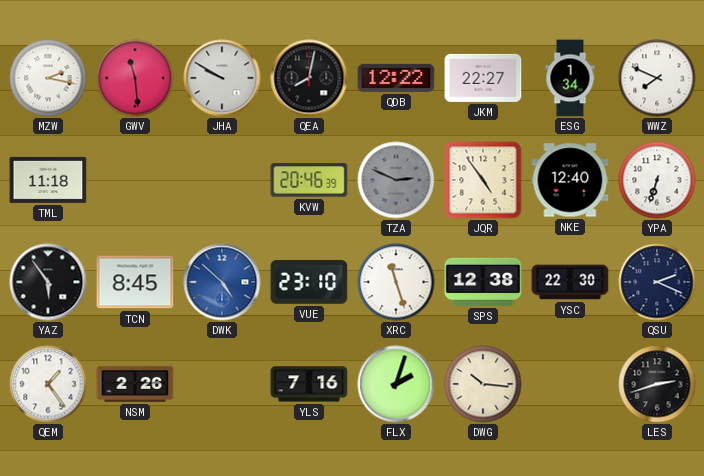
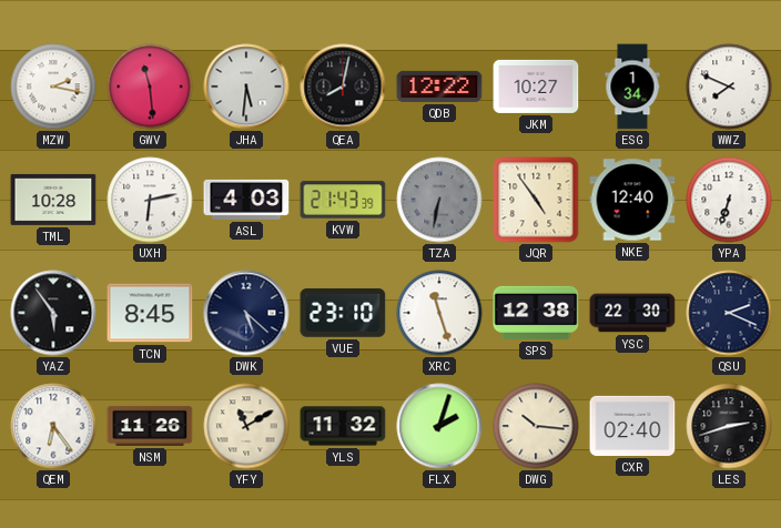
JHA: 9:50 -> 5:31
JKM: 22:27 -> 10:27
TML: 11:18 -> 10:28
UXH: none -> 6:13
ASL: none -> 4:03
KVW: 20:46 -> 21:43
TZA: 2:49 -> 6:32
DWK: 4:52 -> 5:22
DWK dial: blue -> navy
QEM: 1:24 -> 6:24
NSM: 2:26 -> 11:26
YFY: none -> 11:10
YLS: 7:16 -> 11:32
CXR: none -> 02:40
